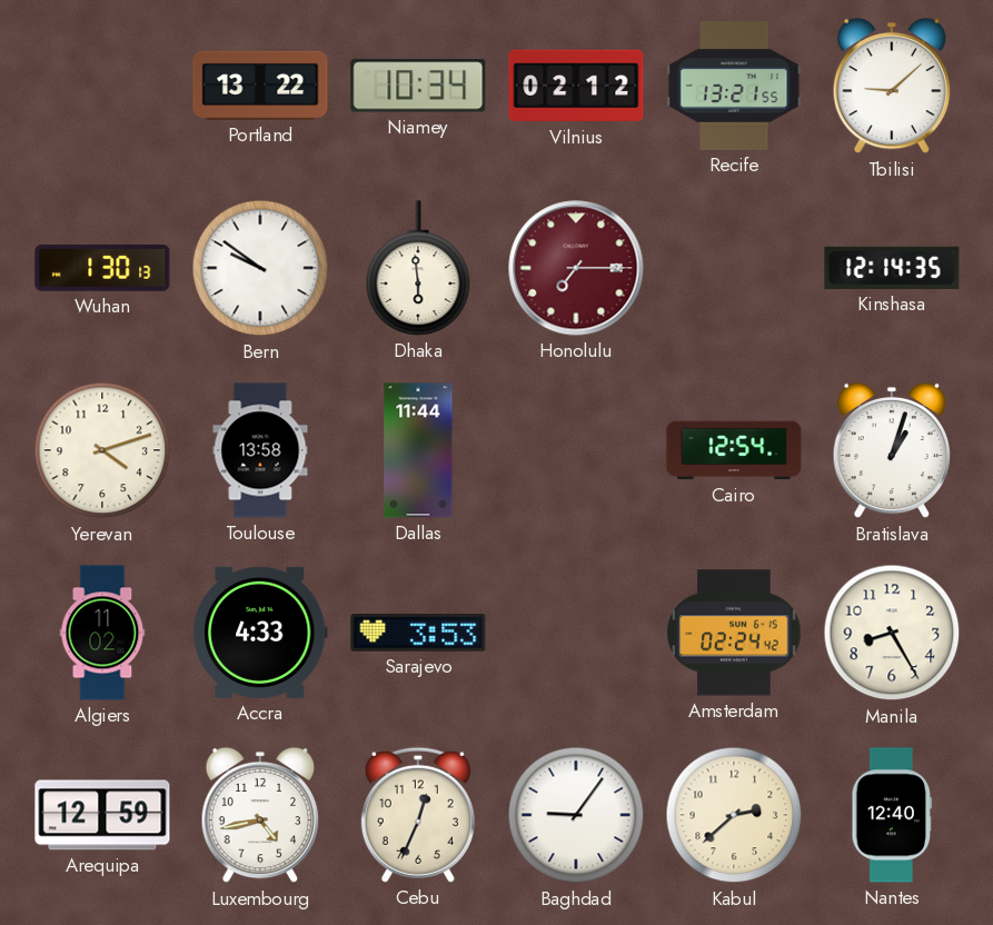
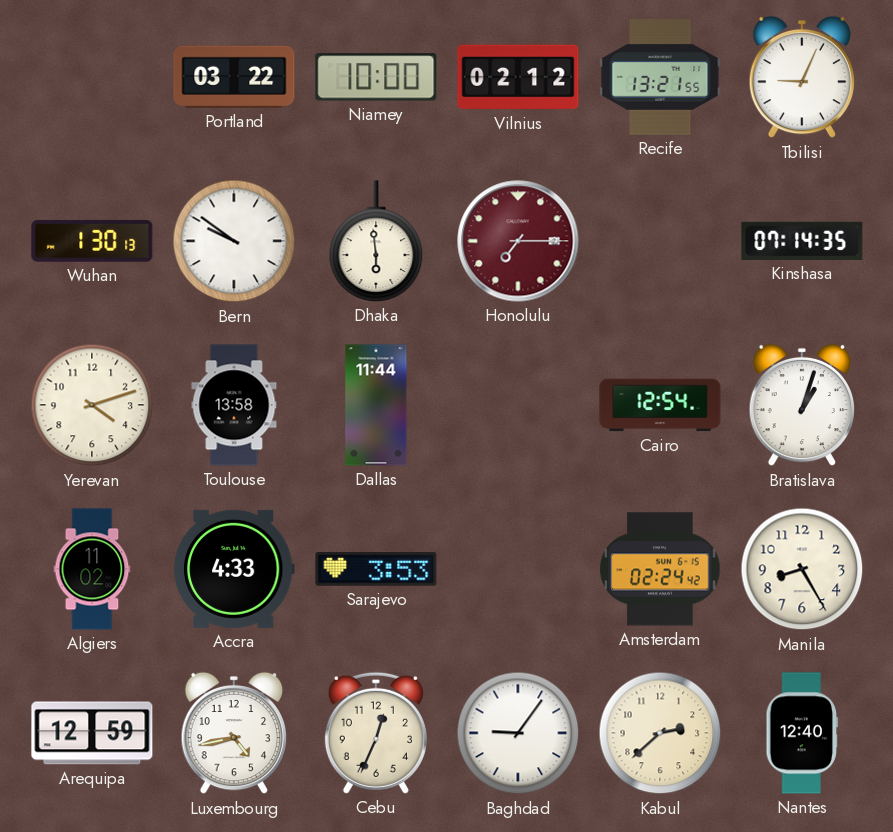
Portland: 13:22 -> 03:22
Niamey: 10:34 -> 10:00
Tbilisi: 9:08 -> 9:04
Kinshasa: 12:14 -> 07:14
